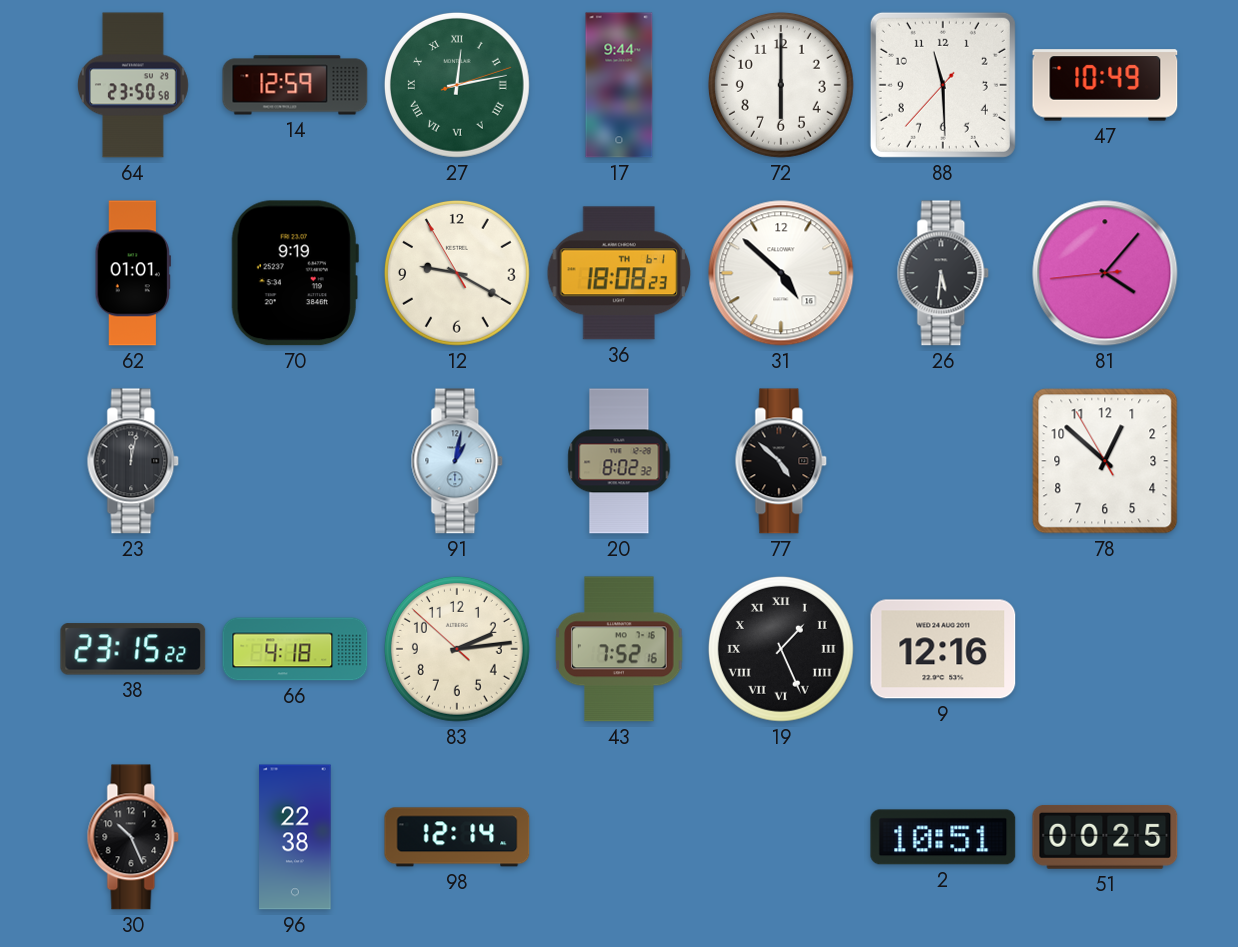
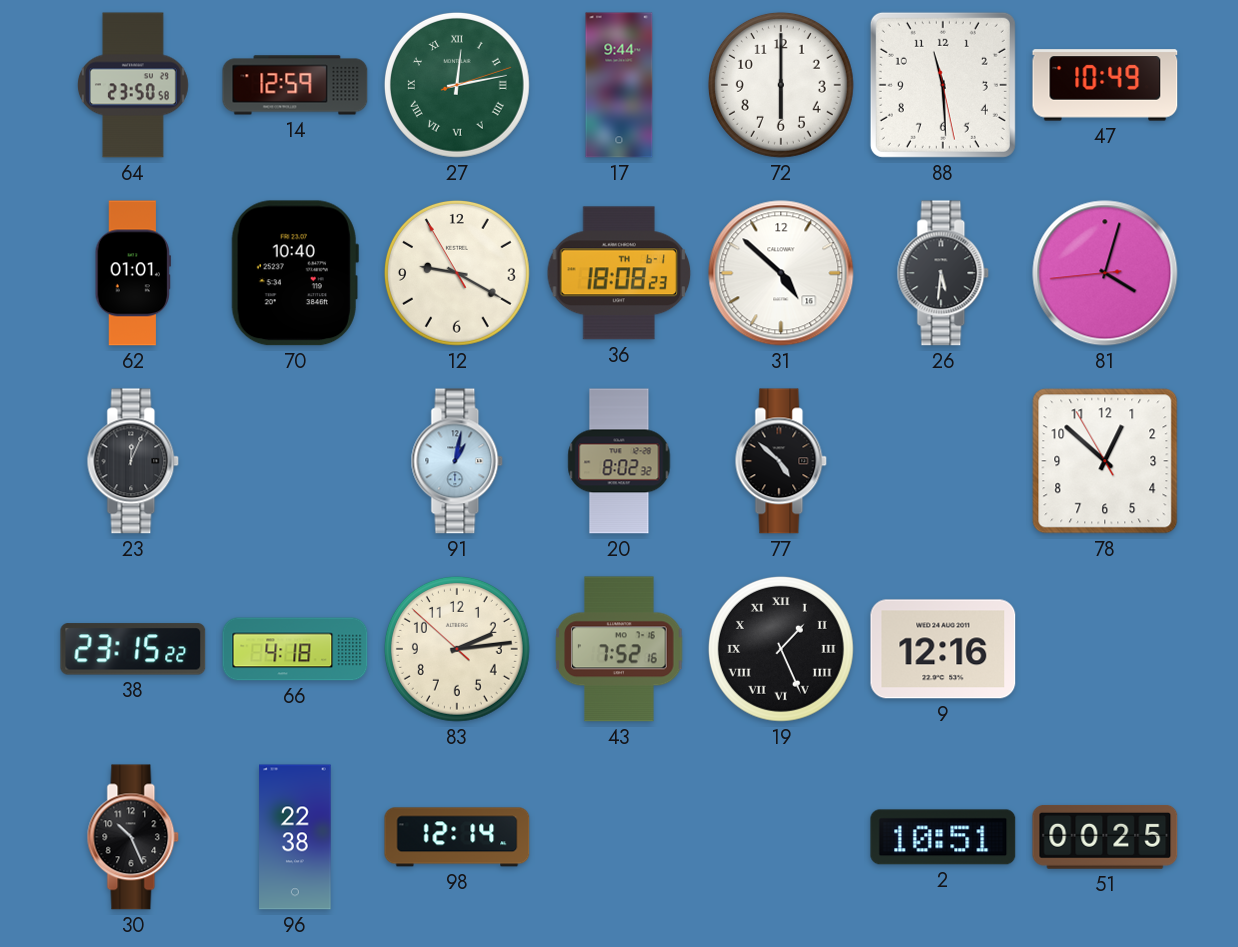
88: 11:29:37 -> 11:29:28
70: 9:19 -> 10:40
81: 4:06 -> 4:02
23: 12:02 -> 12:04
